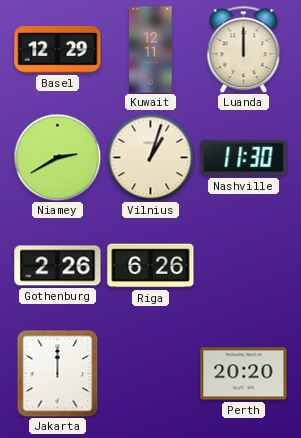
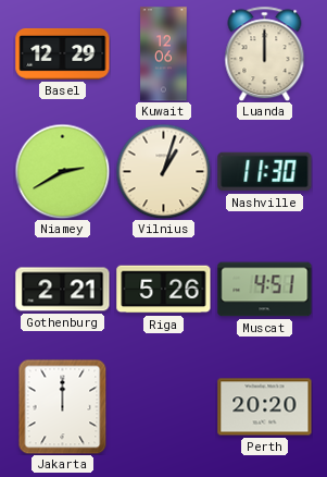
Kuwait: 12:11 -> 12:06
Gothenburg: 2:26 -> 2:21
Riga: 6:26 -> 5:26
Muscat: none -> 4:51
